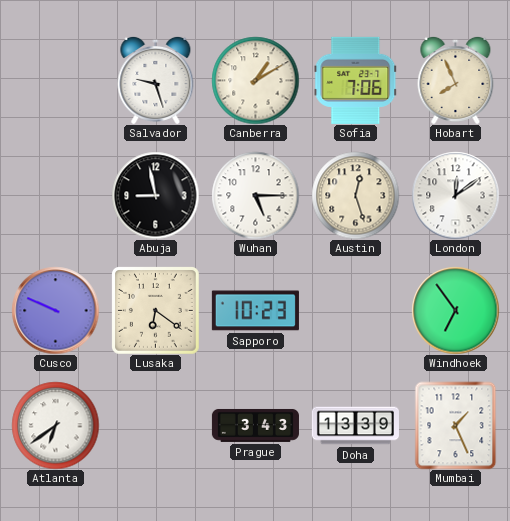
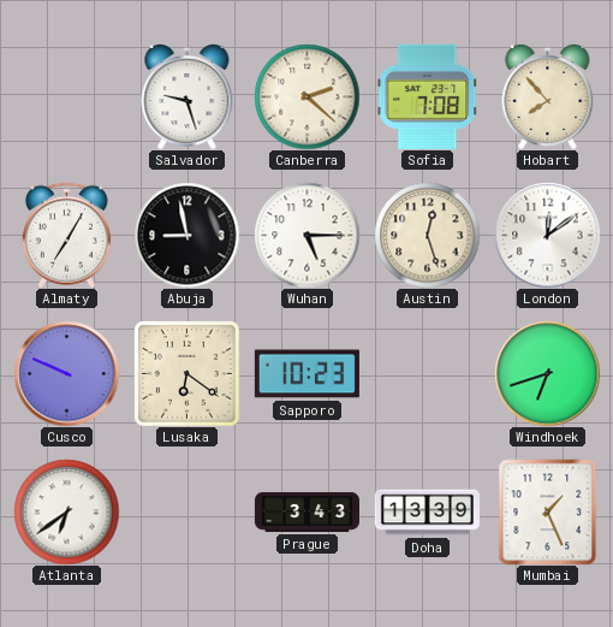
Canberra: 1:10 -> 2:22
Sofia: 7:06 -> 7:08
Hobart: 7:56 -> 7:53
Almaty: none -> 7:05
Windhoek: 6:54 -> 6:42
